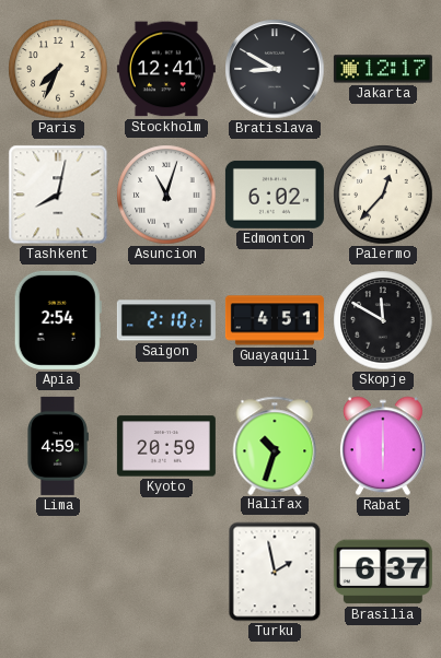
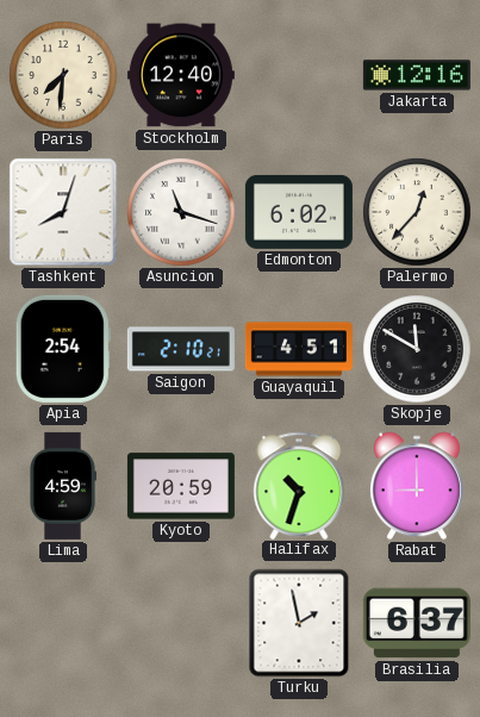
Paris: 7:34 -> 7:31
Stockholm: 12:41 -> 12:40
Bratislava: 8:50 -> none
Jakarta: 12:17 -> 12:16
Tashkent: 8:02 -> 8:03
Asuncion: 11:03 -> 11:18
Rabat: 6:00 -> 9:00
